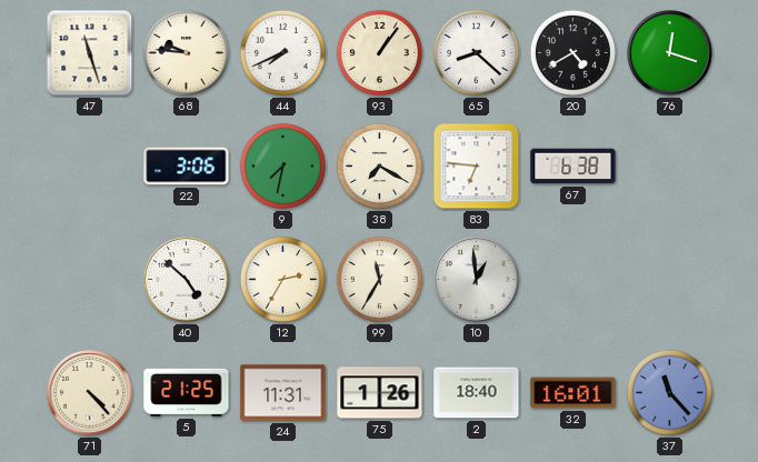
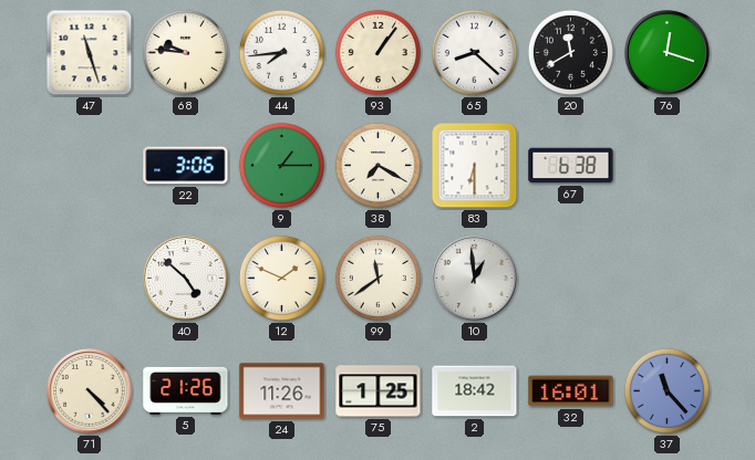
44: 7:41 -> 7:44
20: 4:40 -> 11:40
9: 7:32 -> 1:15
83: 6:46 -> 6:30
12: 2:35 -> 1:49
99: 11:35 -> 11:39
5: 21:25 -> 21:26
24: 11:31 -> 11:26
75: 1:26 -> 1:25
2: 18:40 -> 18:42
